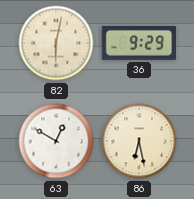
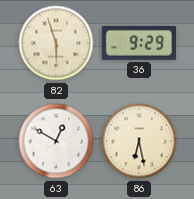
82: 6:02 -> 5:57
